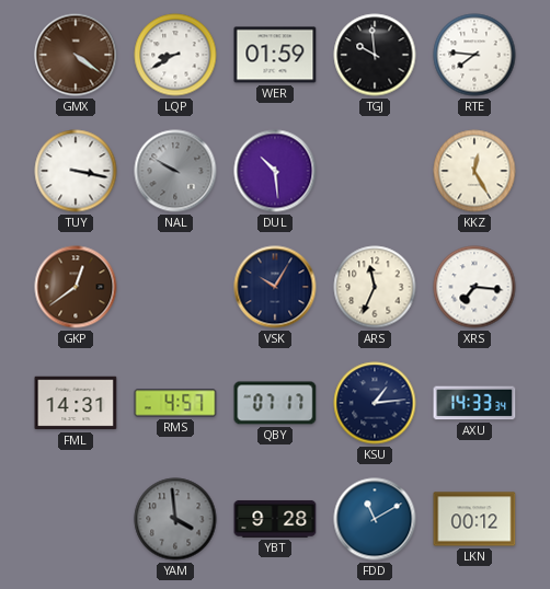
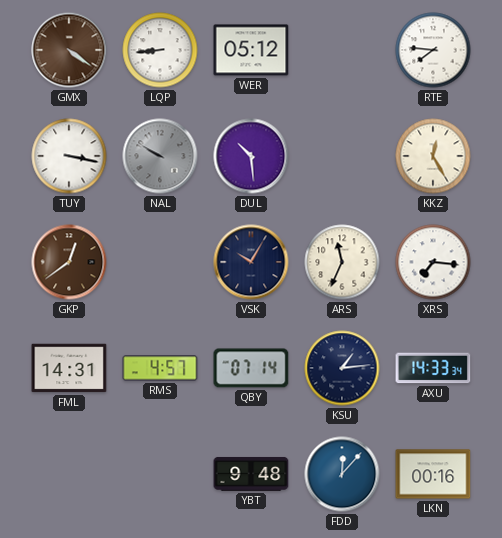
LQP: 8:40 -> 8:44
WER: 01:59 -> 05:12
TGJ: 9:59 -> none
QBY: 07:17 -> 07:14
YAM: 3:59 -> none
YBT: 9:28 -> 9:48
FDD: 11:10 -> 12:07
LKN: 00:12 -> 00:16
